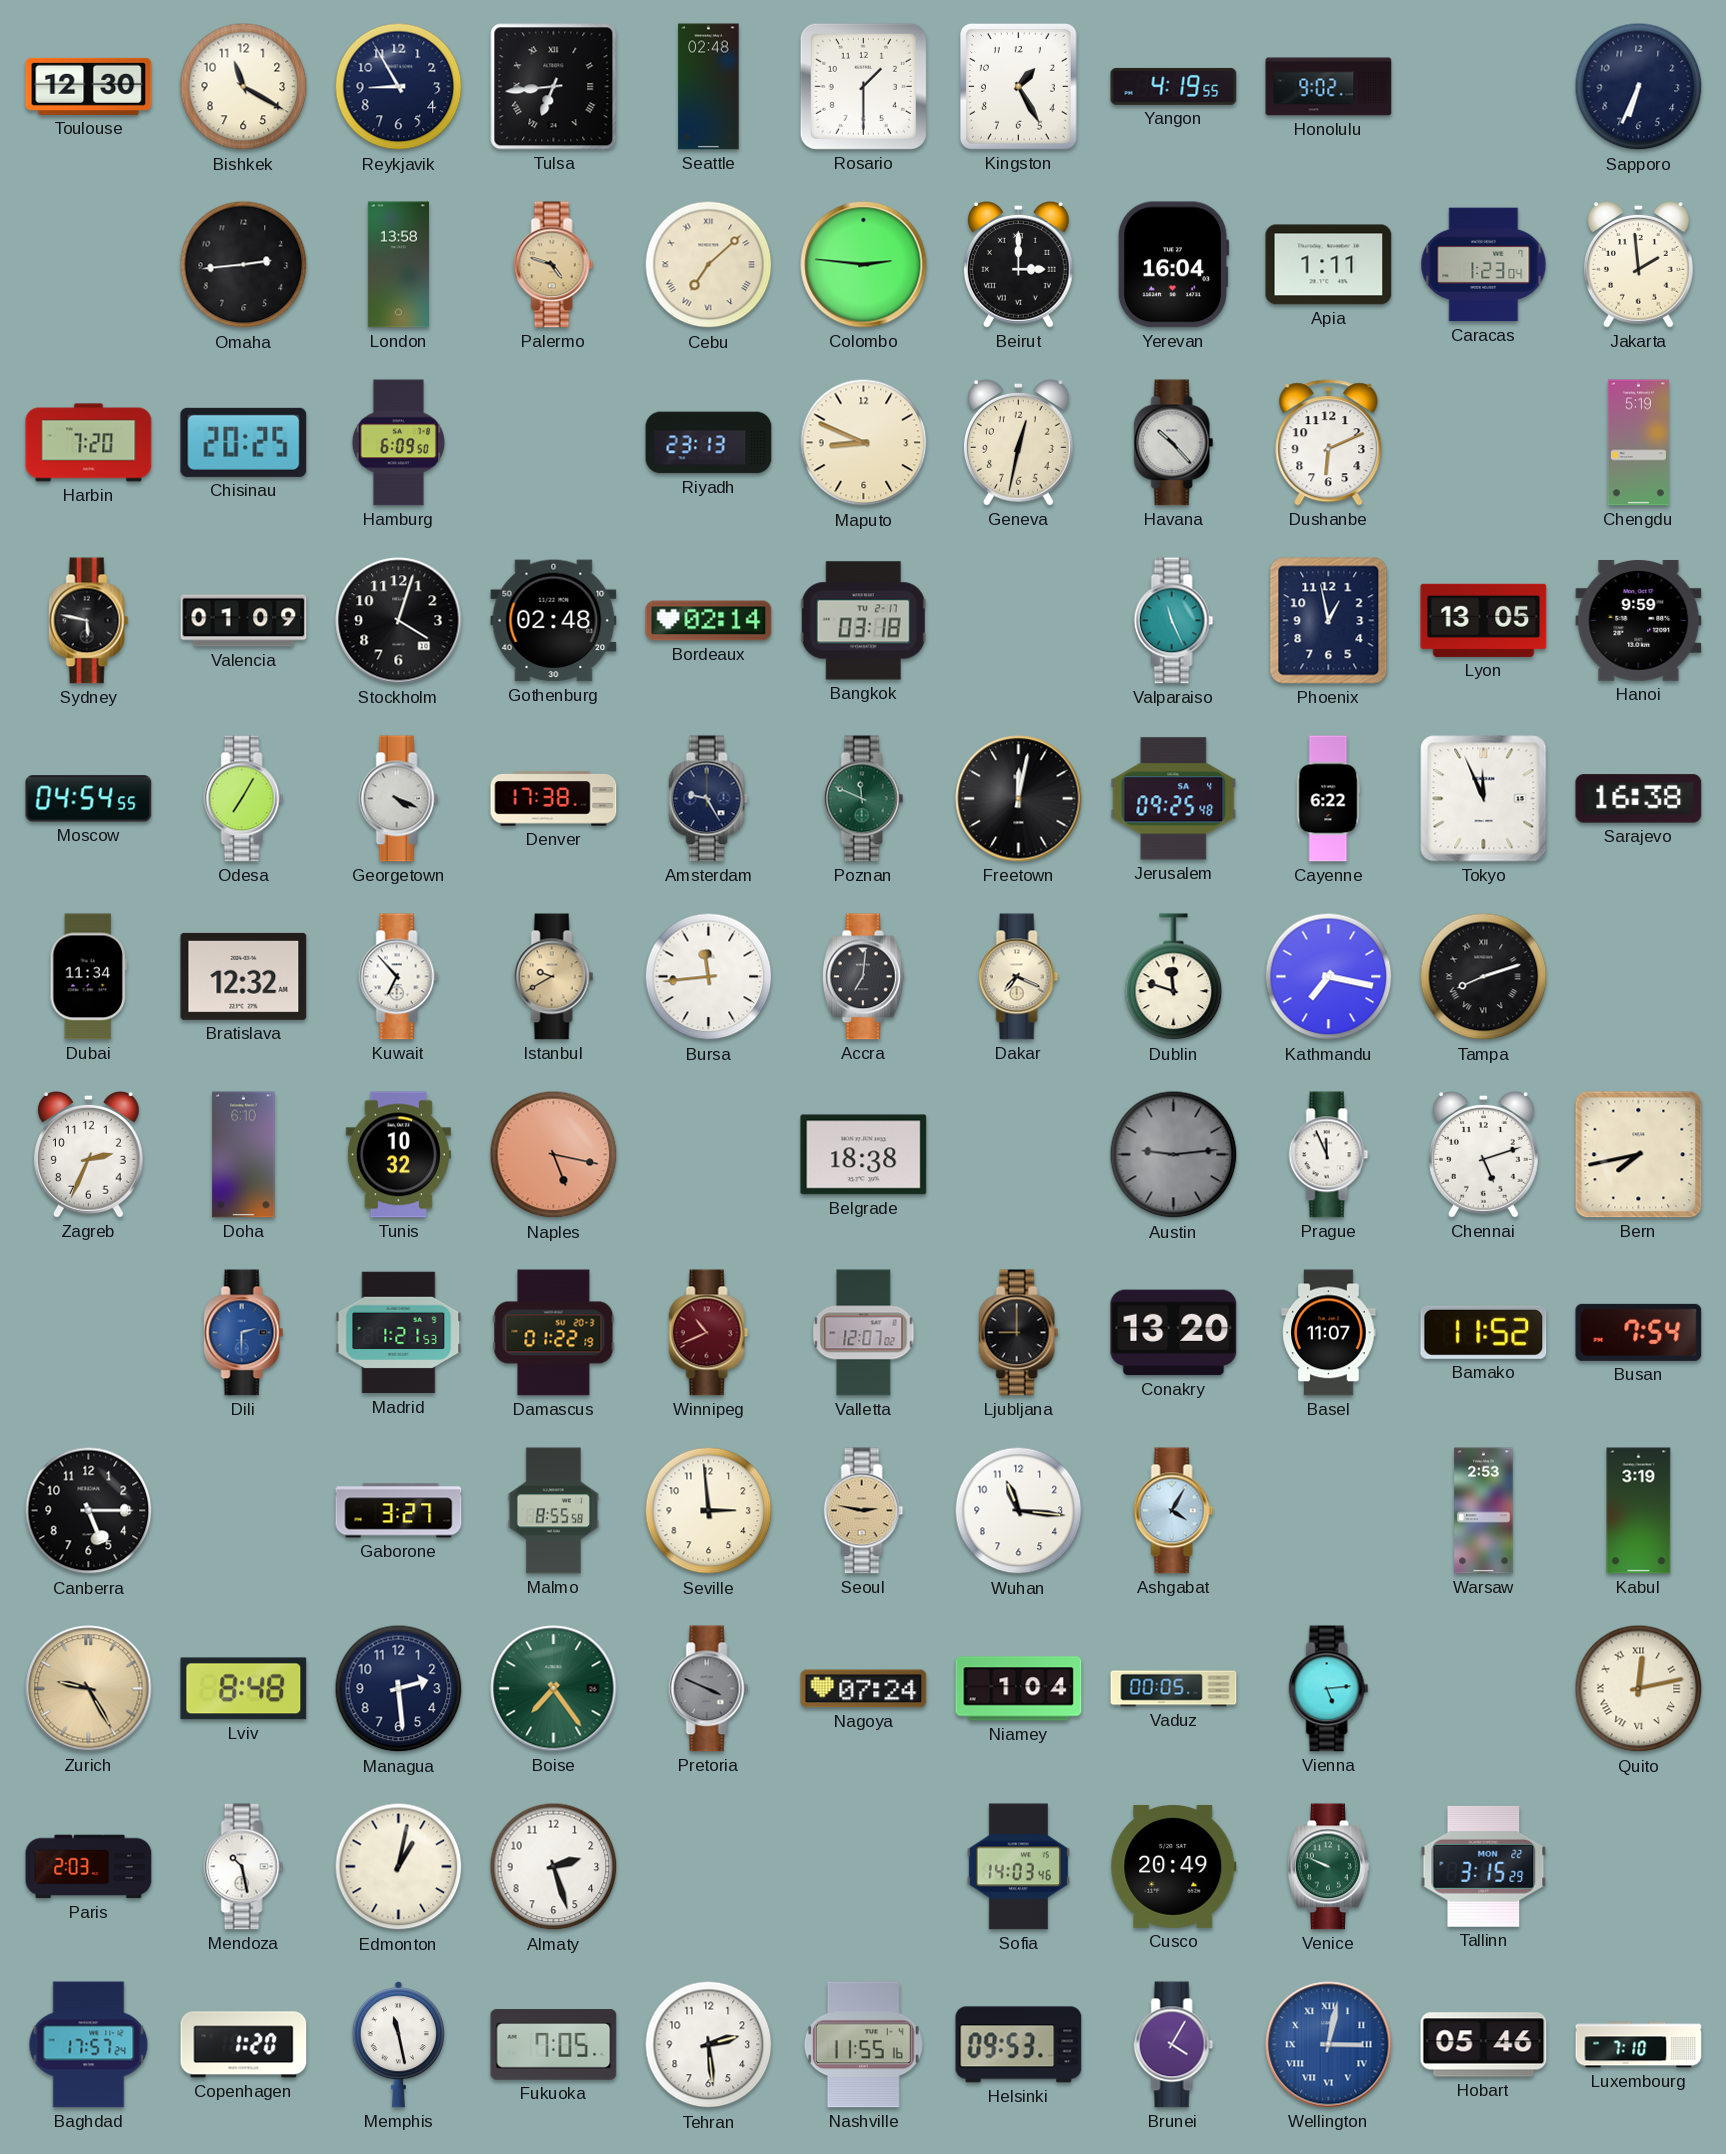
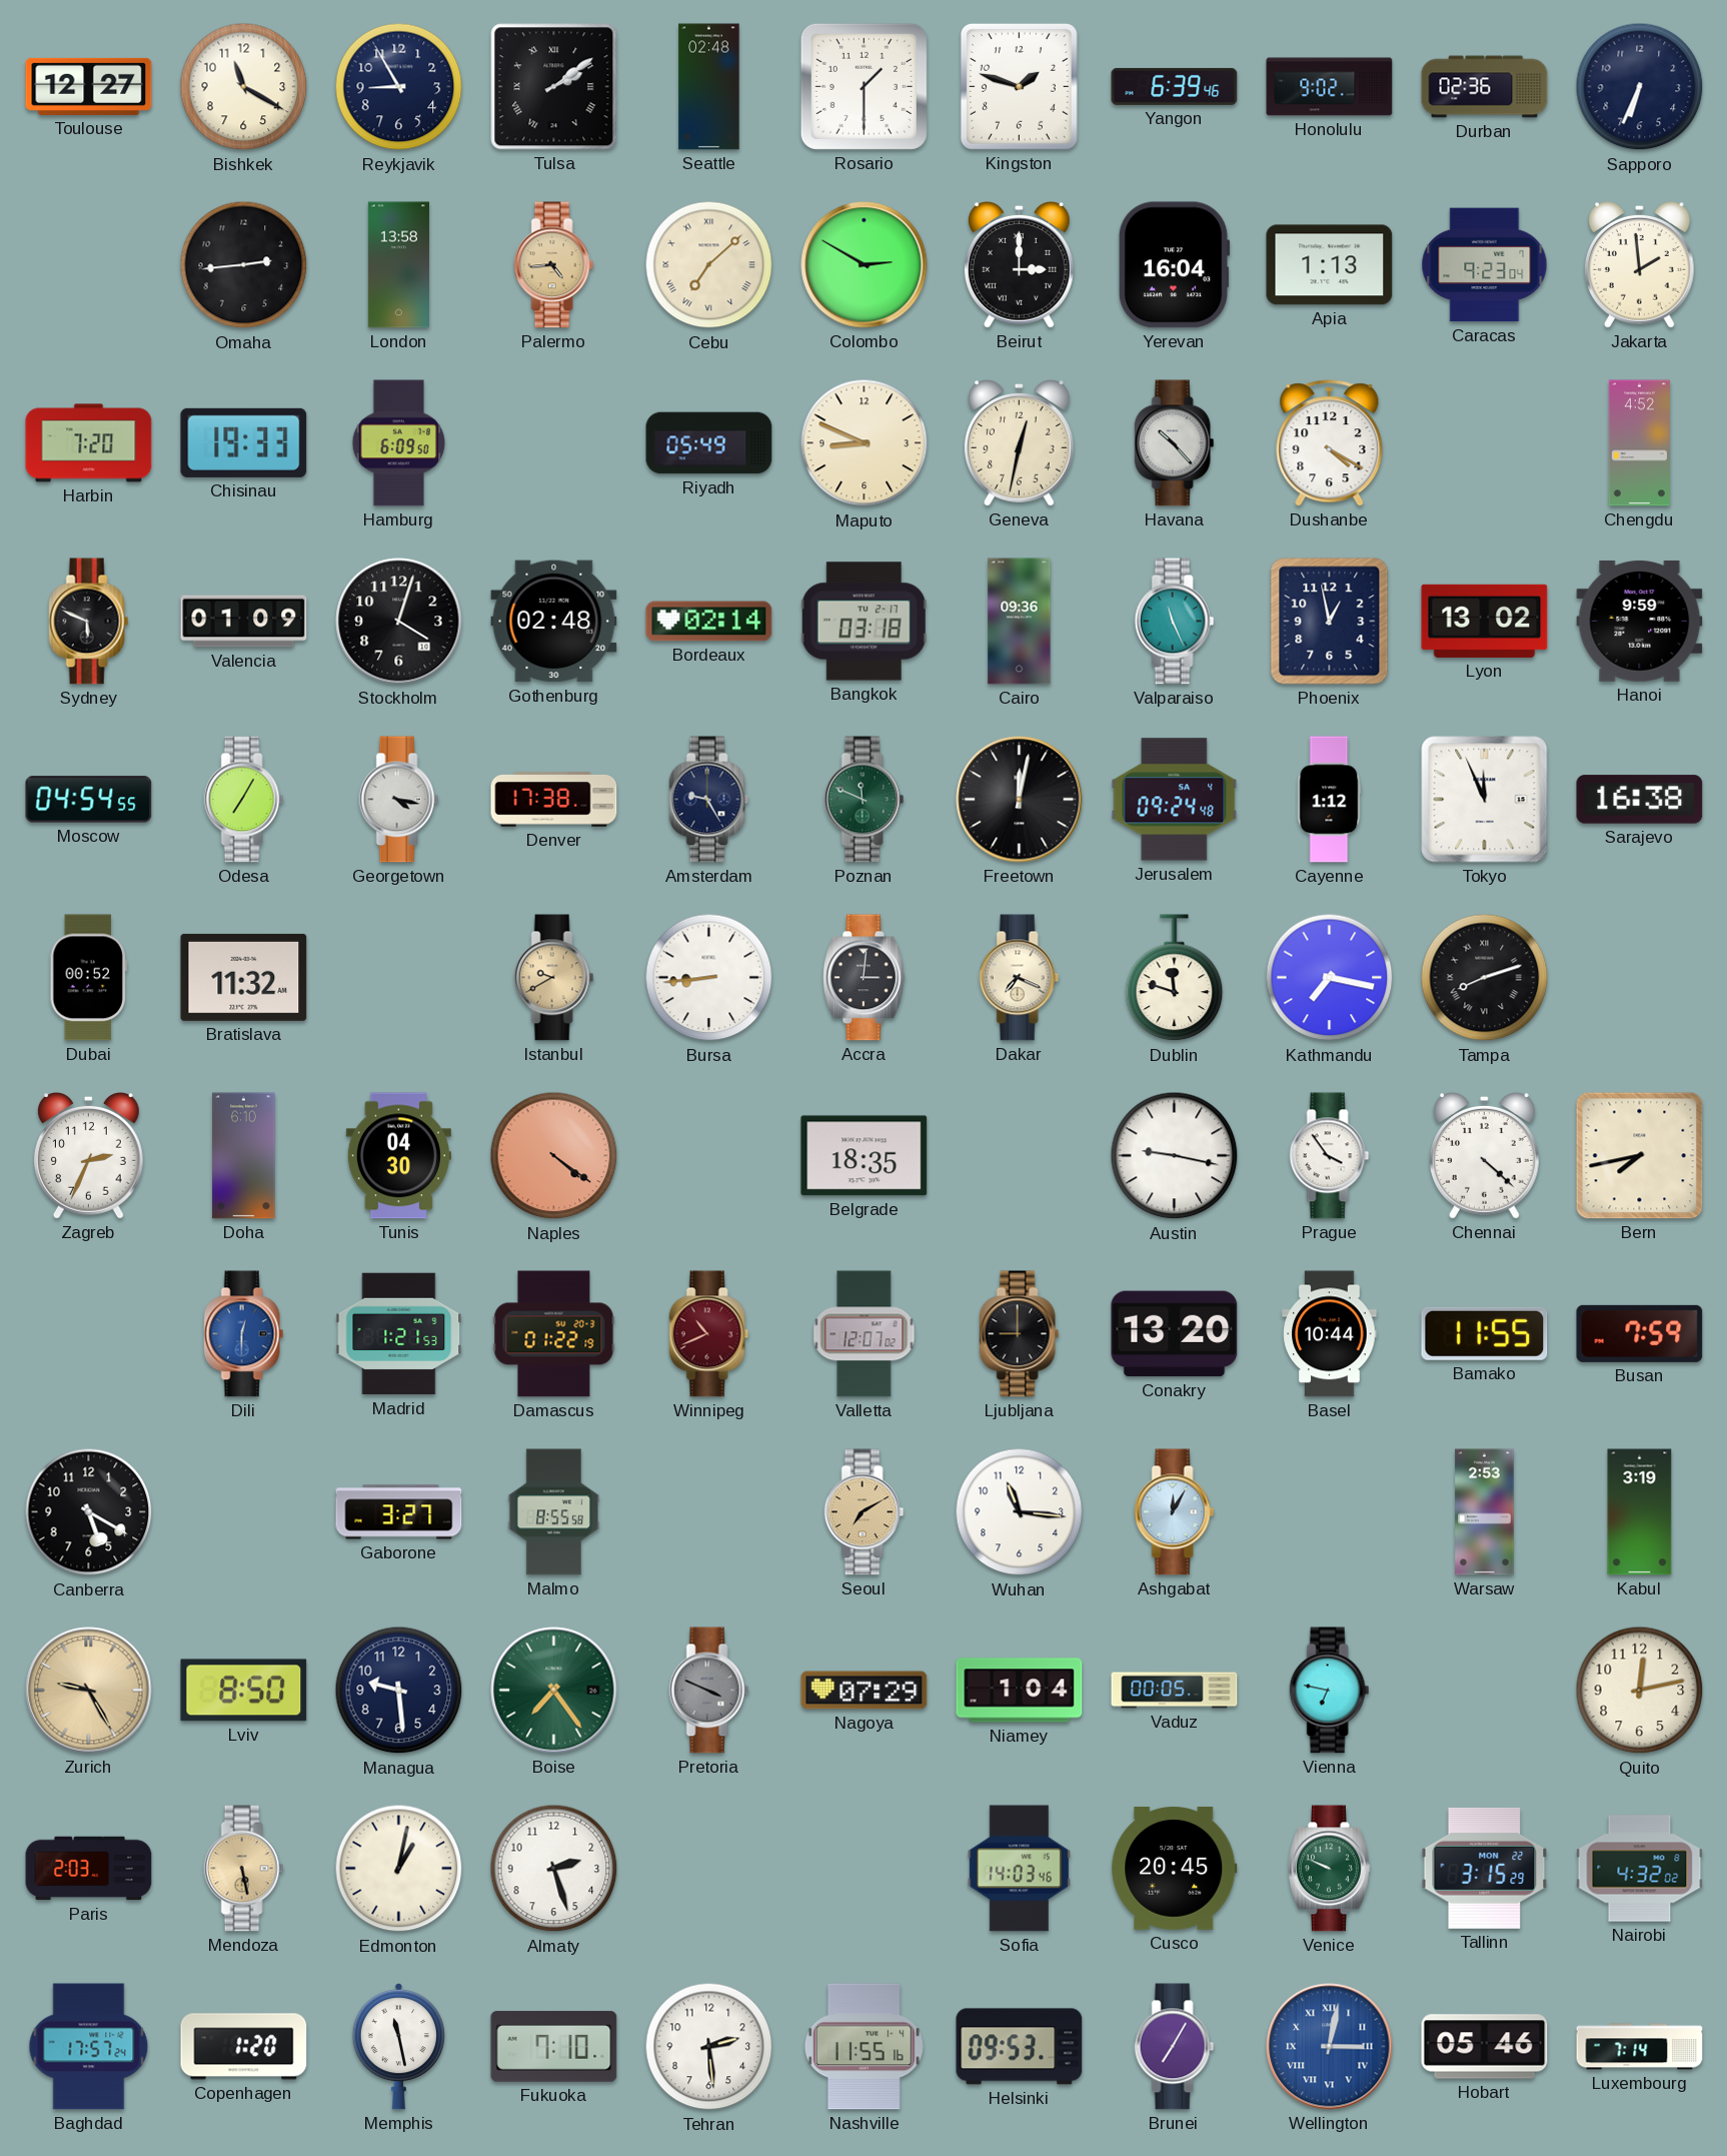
Toulouse: 12:30 -> 12:27
Tulsa: 6:44 -> 2:09
Kingston: 1:25 -> 1:48
Yangon: 4:19 -> 6:39
Durban: none -> 02:36
Palermo: 4:48 -> 4:44
Colombo: 2:46 -> 2:50
Apia: 1:11 -> 1:13
Caracas: 1:23 -> 9:23
Chisinau: 20:25 -> 19:33
Riyadh: 23:13 -> 05:49
Dushanbe: 6:11 -> 4:20
Chengdu: 5:19 -> 4:52
Sydney: 5:47 -> 5:49
Cairo: none -> 09:36
Lyon: 13:05 -> 13:02
Georgetown: 4:19 -> 4:17
Jerusalem: 09:25 -> 09:24
Cayenne: 6:22 -> 1:12
Dubai: 11:34 -> 00:52
Bratislava: 12:32 -> 11:32
Kuwait: 6:53 -> none
Bursa: 11:44 -> 8:44
Accra: 7:01 -> 3:01
Tunis: 10:32 -> 04:30
Naples: 5:17 -> 4:21
Belgrade: 18:38 -> 18:35
Austin: 9:14 -> 9:17
Austin dial: grey -> white
Prague: 11:56 -> 3:54
Chennai: 5:12 -> 4:22
Dili: 2:30 -> 12:30
Basel: 11:07 -> 10:44
Bamako: 11:52 -> 11:55
Busan: 7:54 -> 7:59
Canberra: 5:15 -> 5:20
Seville: 2:59 -> none
Seoul: 2:47 -> 7:10
Ashgabat: 4:05 -> 12:05
Lviv: 8:48 -> 8:50
Managua: 2:29 -> 9:29
Nagoya: 07:24 -> 07:29
Vienna: 5:14 -> 6:47
Quito numerals: Roman -> Arabic
Mendoza: 10:28 -> 5:28
Mendoza dial: white -> champagne
Cusco: 20:49 -> 20:45
Nairobi: none -> 4:32
Fukuoka: 7:05 -> 7:10
Brunei: 4:05 -> 7:05
Luxembourg: 7:10 -> 7:14
